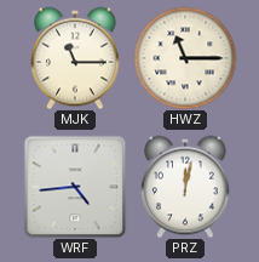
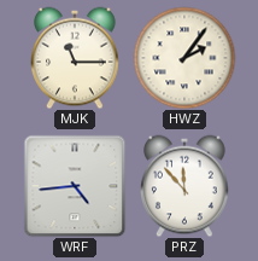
HWZ: 11:15 -> 2:06
PRZ: 12:02 -> 11:53
